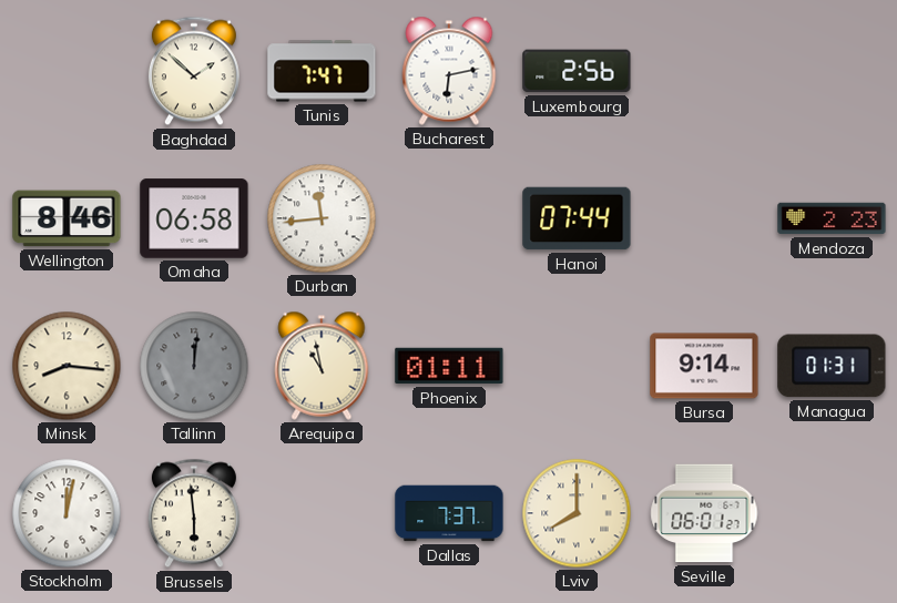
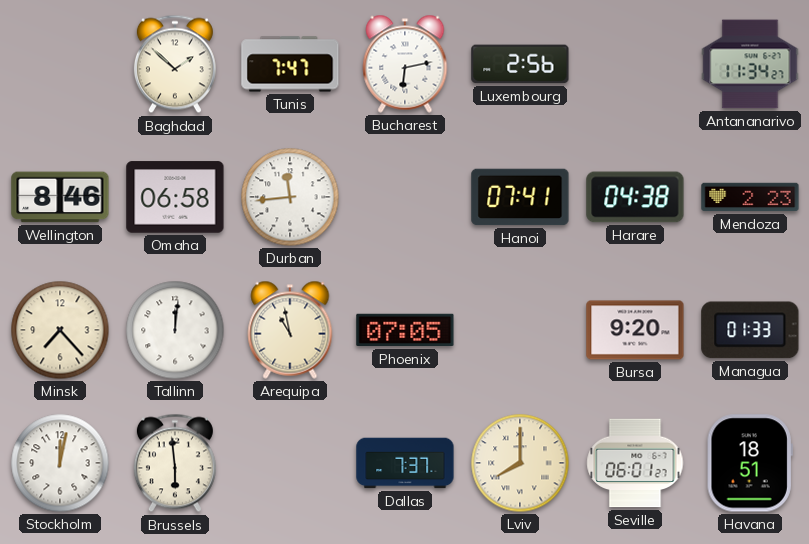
Antananarivo: none -> 11:34
Hanoi: 07:44 -> 07:41
Harare: none -> 04:38
Minsk: 8:16 -> 7:23
Tallinn dial: grey -> white
Phoenix: 01:11 -> 07:05
Bursa: 9:14 -> 9:20
Managua: 01:31 -> 01:33
Havana: none -> 18:51
